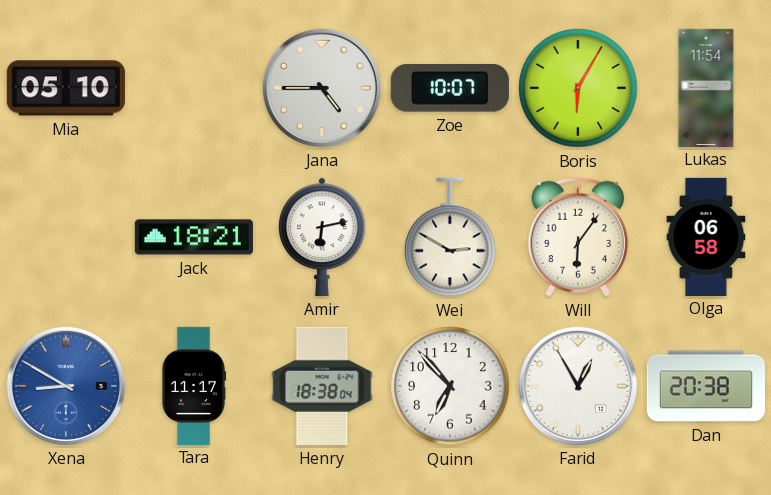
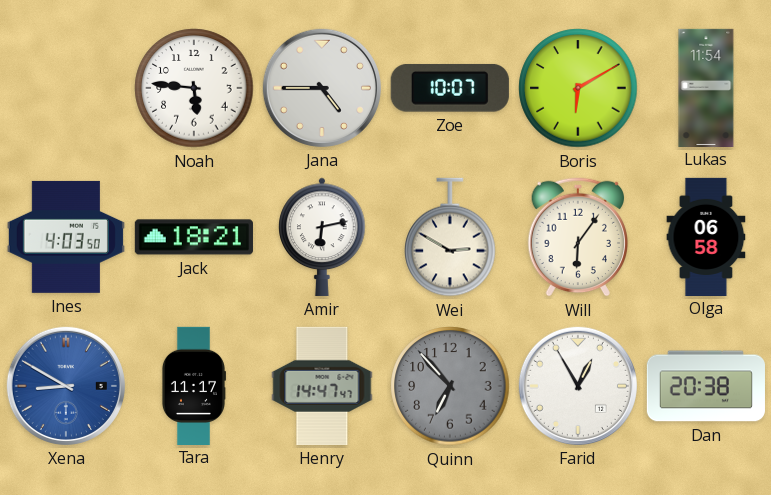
Mia: 05:10 -> none
Noah: none -> 5:46
Boris: 6:05 -> 6:10
Ines: none -> 4:03
Henry: 18:38 -> 14:47
Quinn dial: white -> grey
